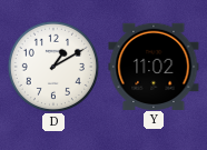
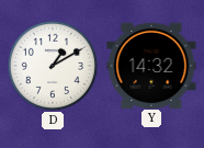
Y: 11:02 -> 14:32
